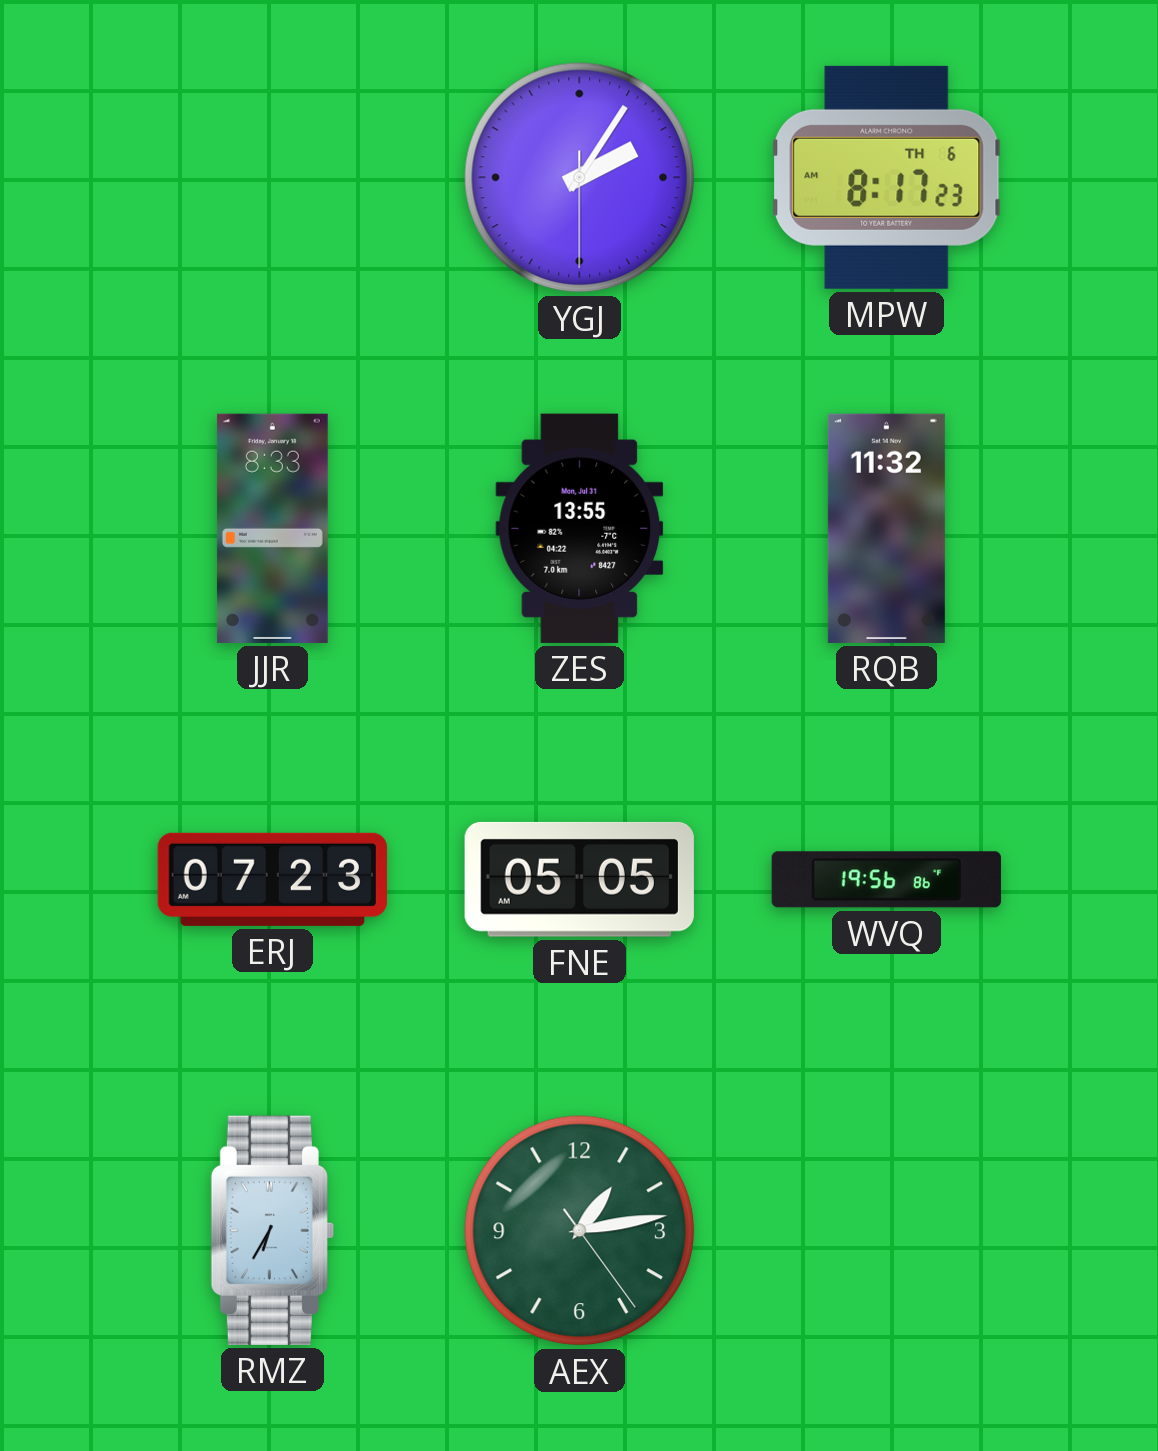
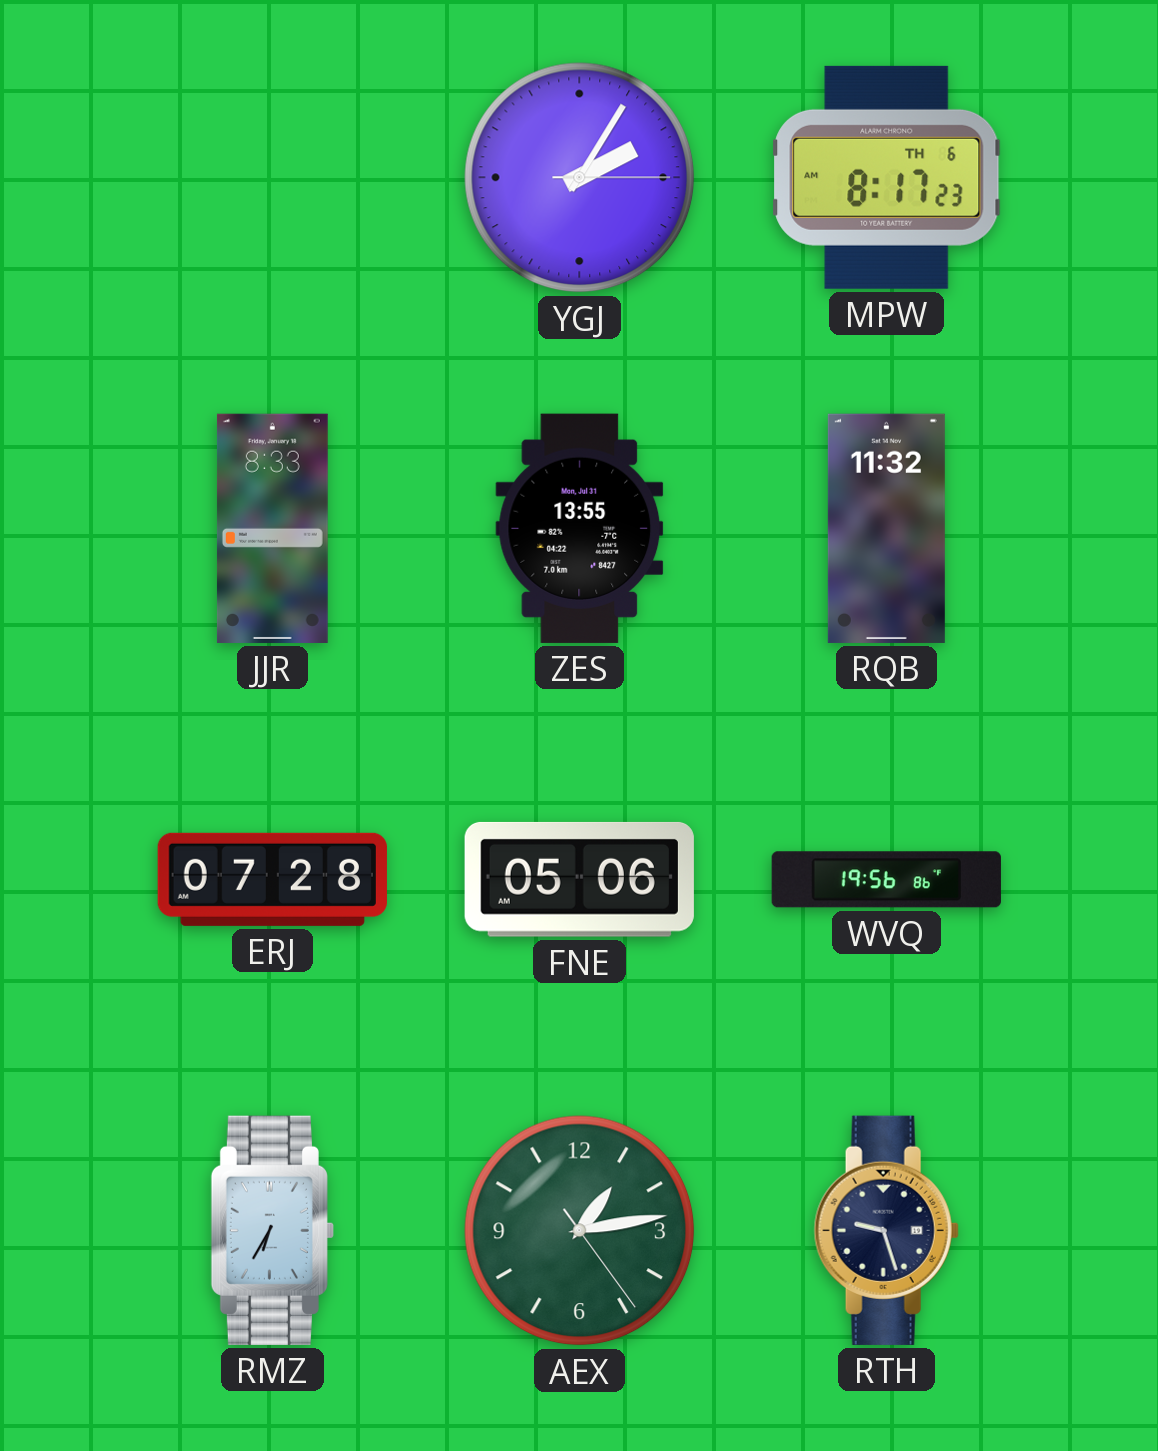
YGJ: 2:05:30 -> 2:05:15
ERJ: 07:23 -> 07:28
FNE: 05:05 -> 05:06
RTH: none -> 9:27
